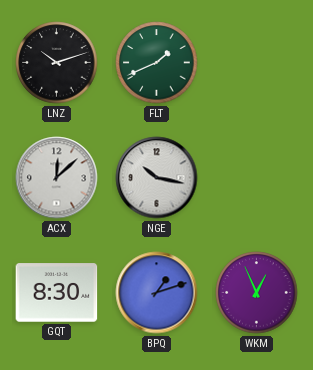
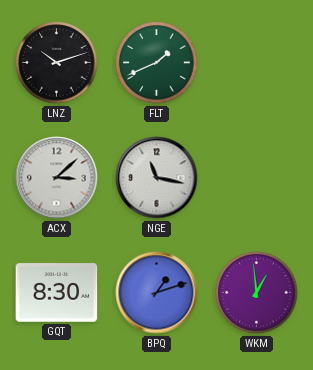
ACX: 12:08 -> 3:08
NGE: 10:17 -> 11:17
WKM: 12:56 -> 12:59
